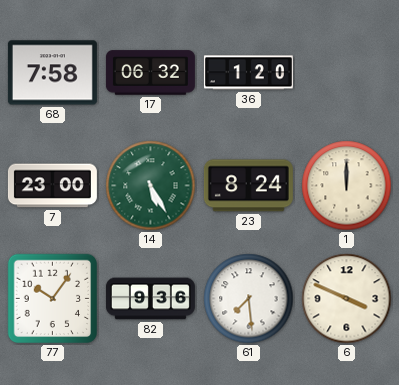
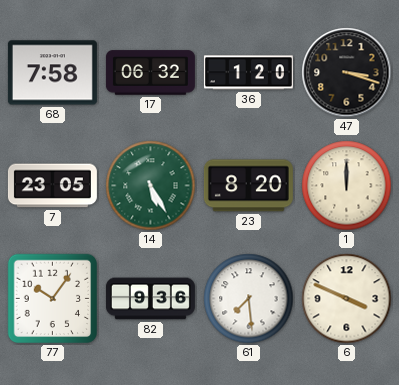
47: none -> 3:18
7: 23:00 -> 23:05
23: 8:24 -> 8:20
